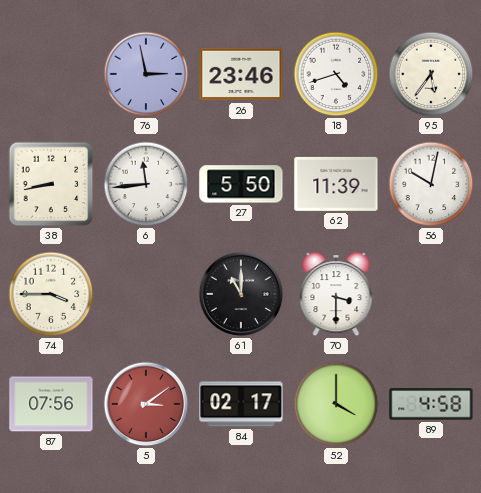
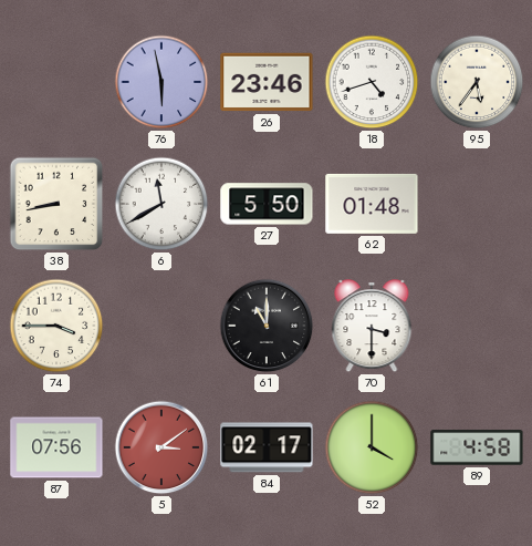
76: 2:58 -> 5:58
6: 11:44 -> 11:40
62: 11:39 -> 01:48
56: 10:02 -> none
